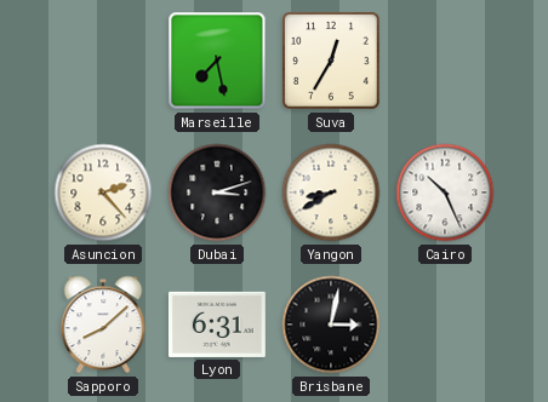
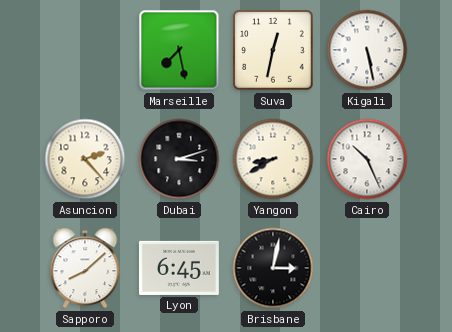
Suva: 12:35 -> 12:32
Kigali: none -> 5:28
Lyon: 6:31 -> 6:45
